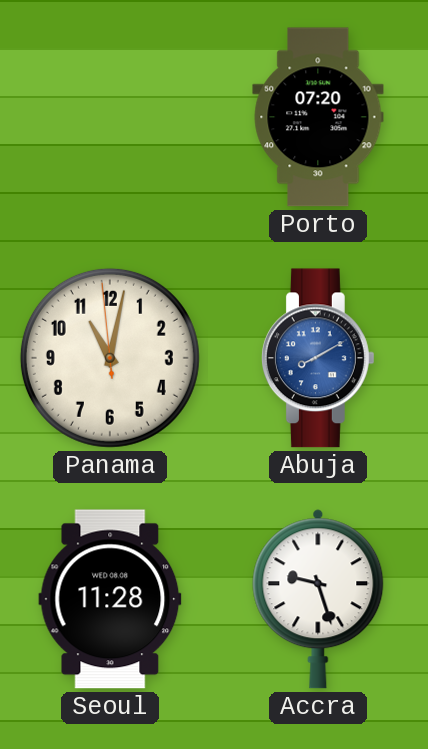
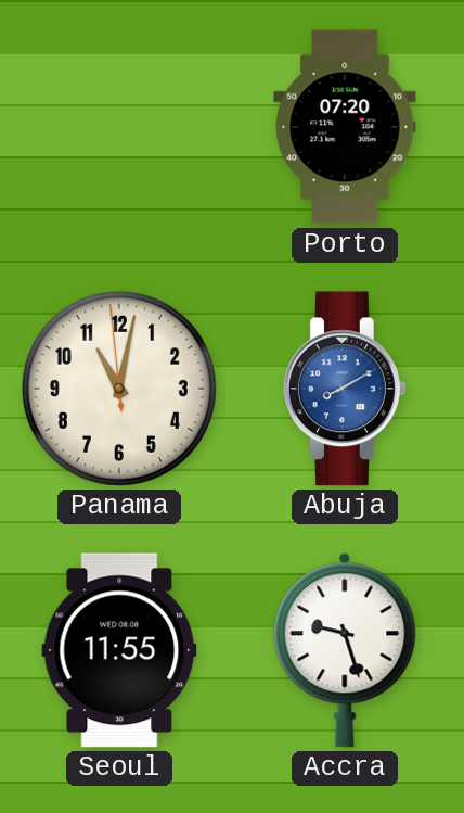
Seoul: 11:28 -> 11:55
